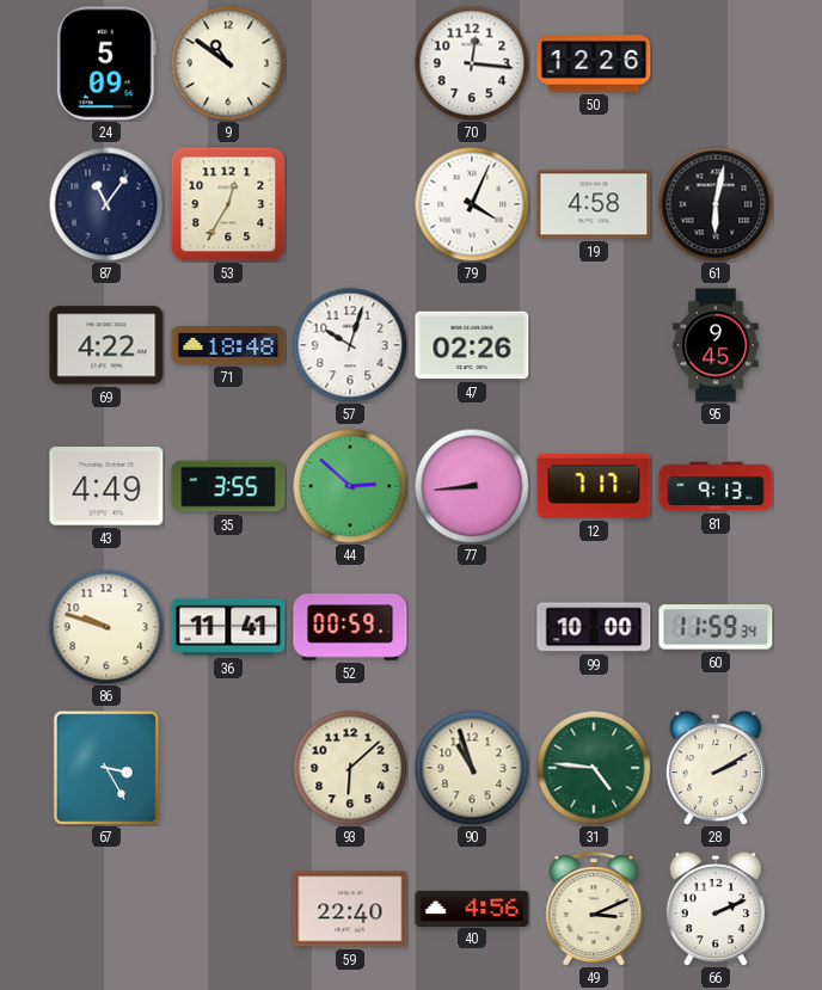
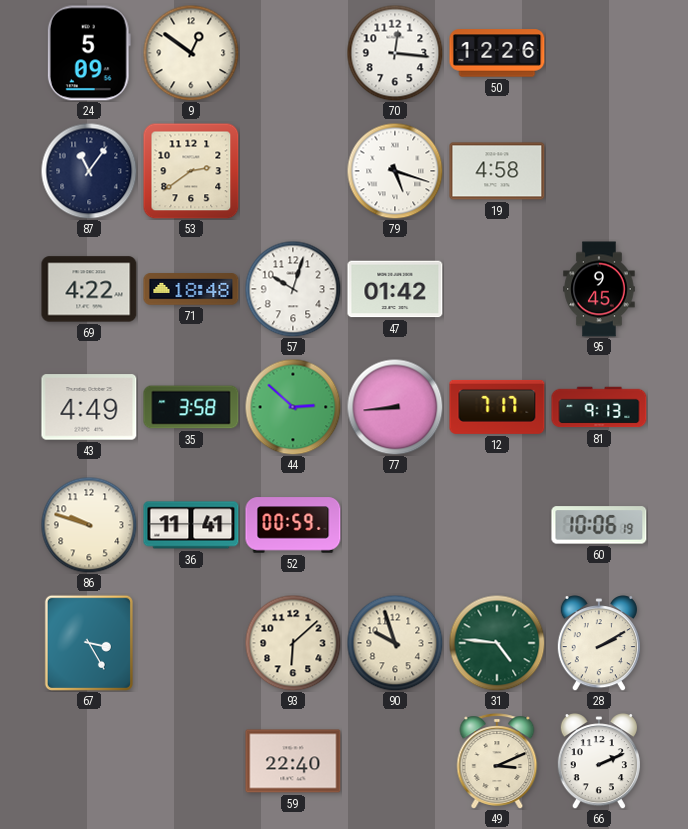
9: 10:51 -> 12:51
53: 12:35 -> 2:39
79: 4:04 -> 5:18
61: 6:02 -> none
47: 02:26 -> 01:42
35: 3:55 -> 3:58
99: 10:00 -> none
60: 11:59 -> 10:06
90: 10:57 -> 9:57
40: 4:56 -> none
